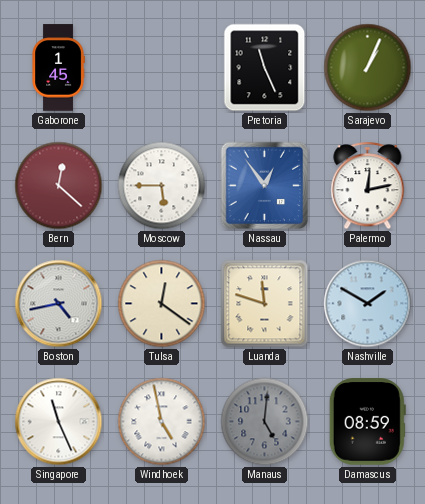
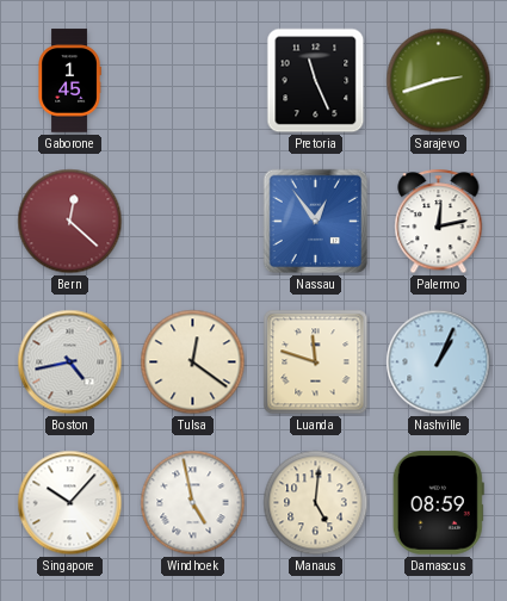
Sarajevo: 1:04 -> 2:42
Moscow: 5:45 -> none
Nashville: 1:50 -> 1:04
Singapore: 11:26 -> 10:07
Manaus dial: grey -> cream
